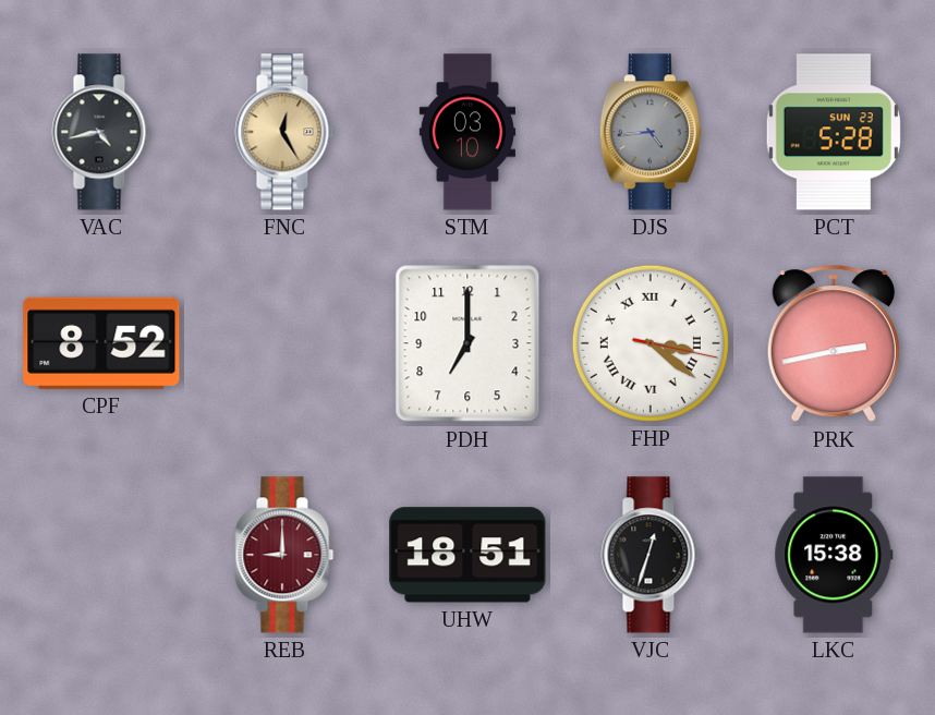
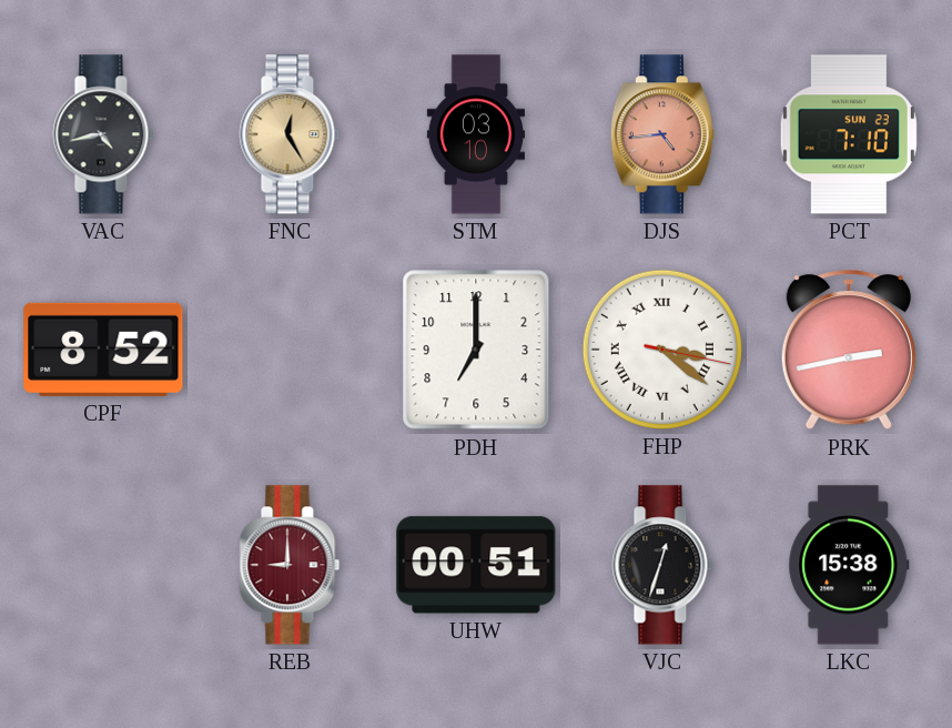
DJS dial: grey -> salmon
PCT: 5:28 -> 7:10
UHW: 18:51 -> 00:51
